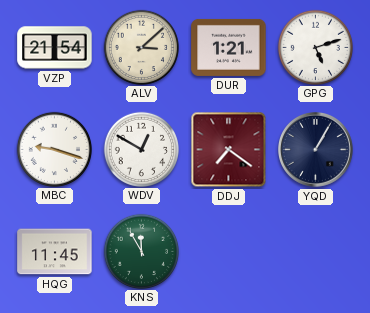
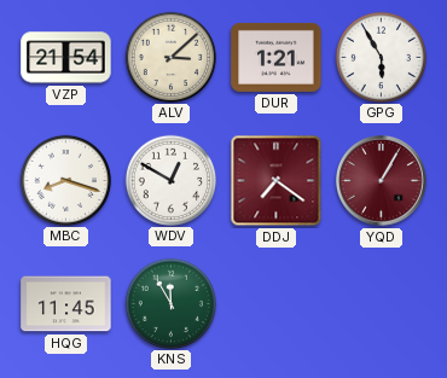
GPG: 5:12 -> 5:55
MBC: 9:18 -> 8:18
YQD dial: navy -> burgundy
